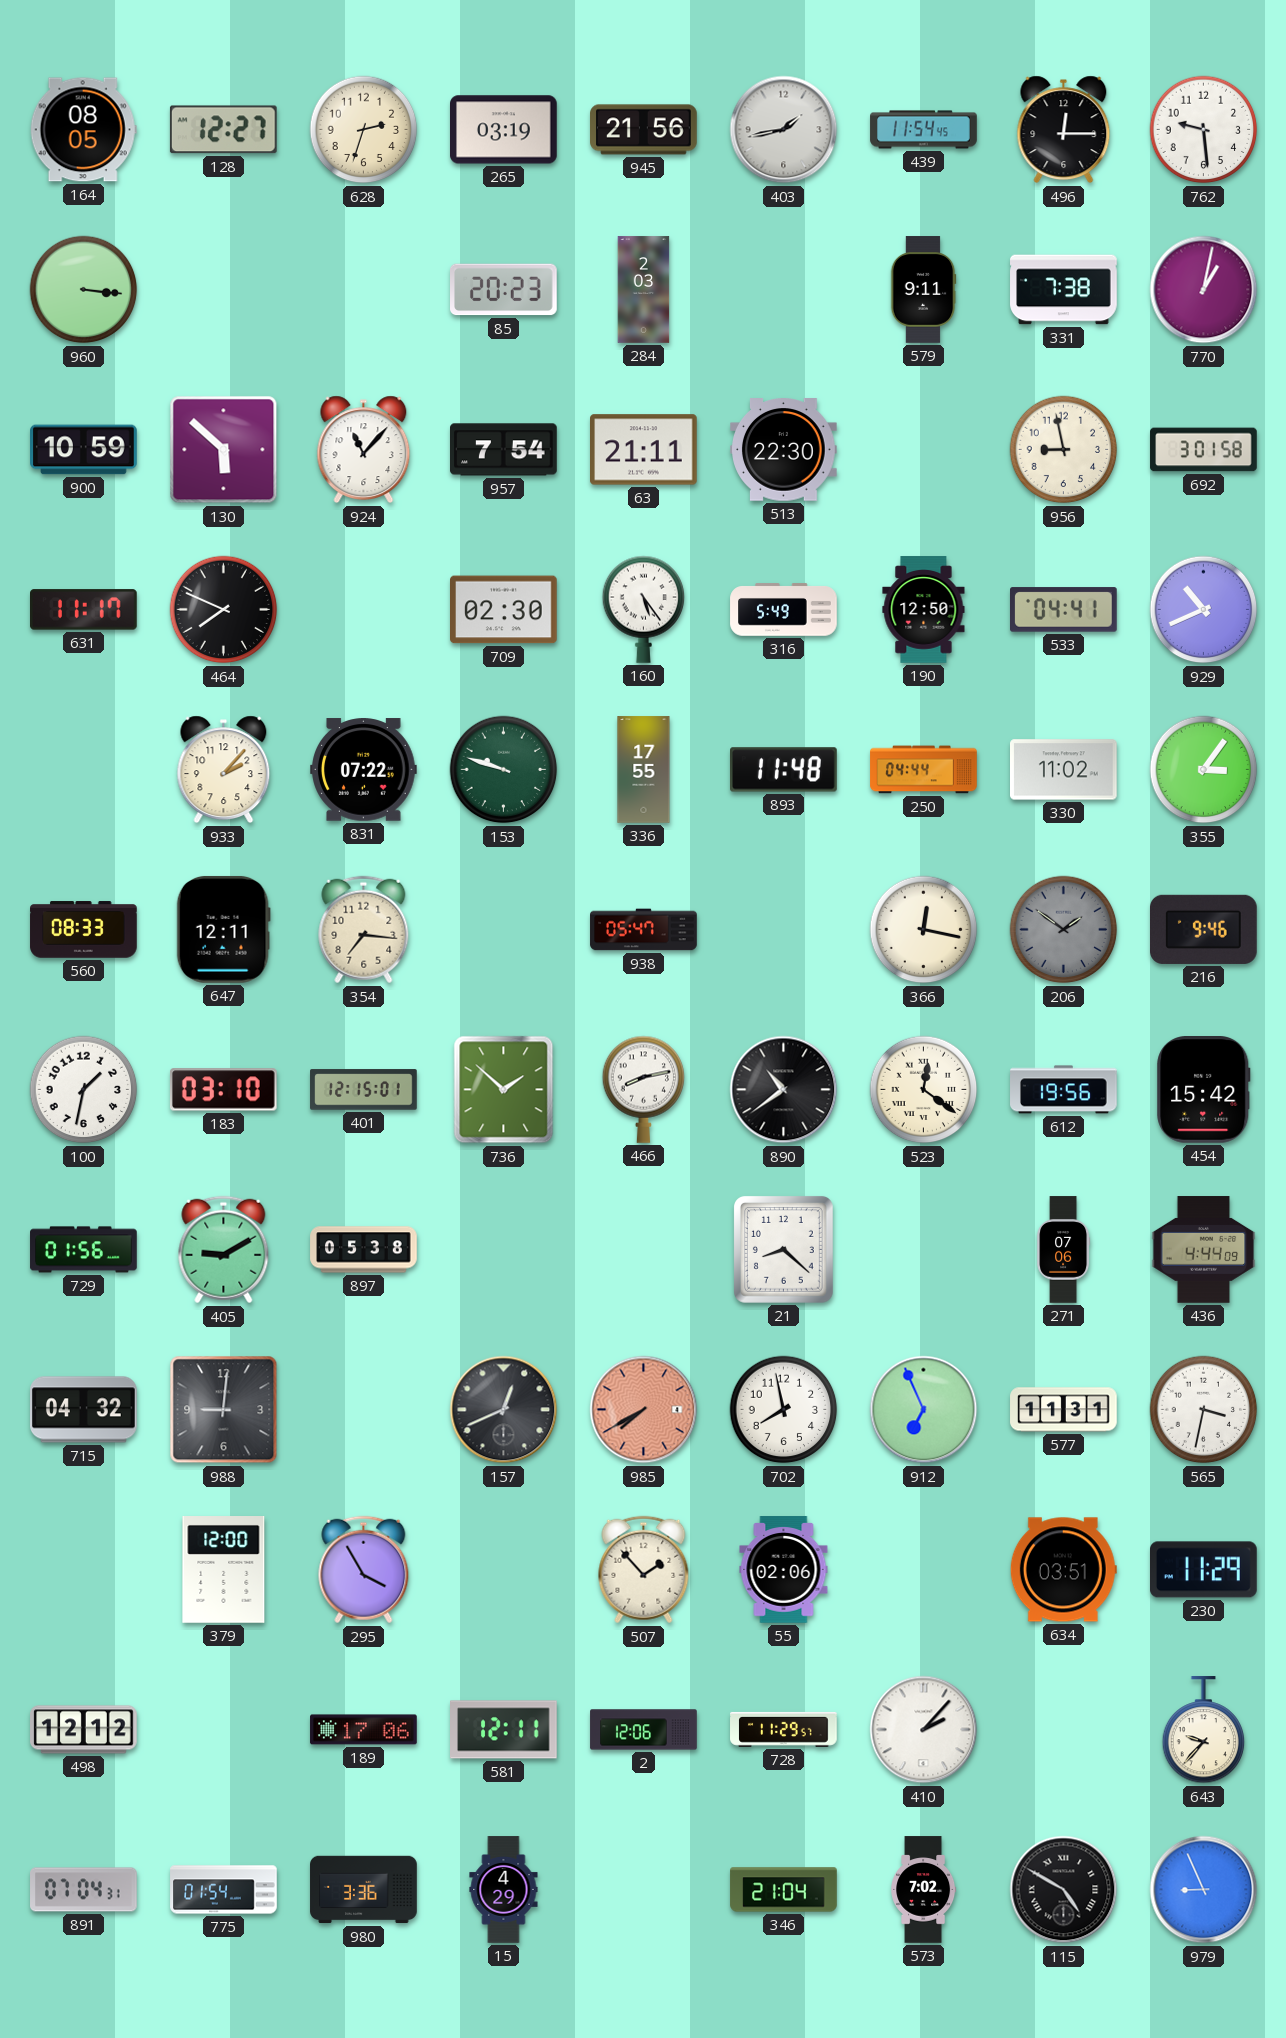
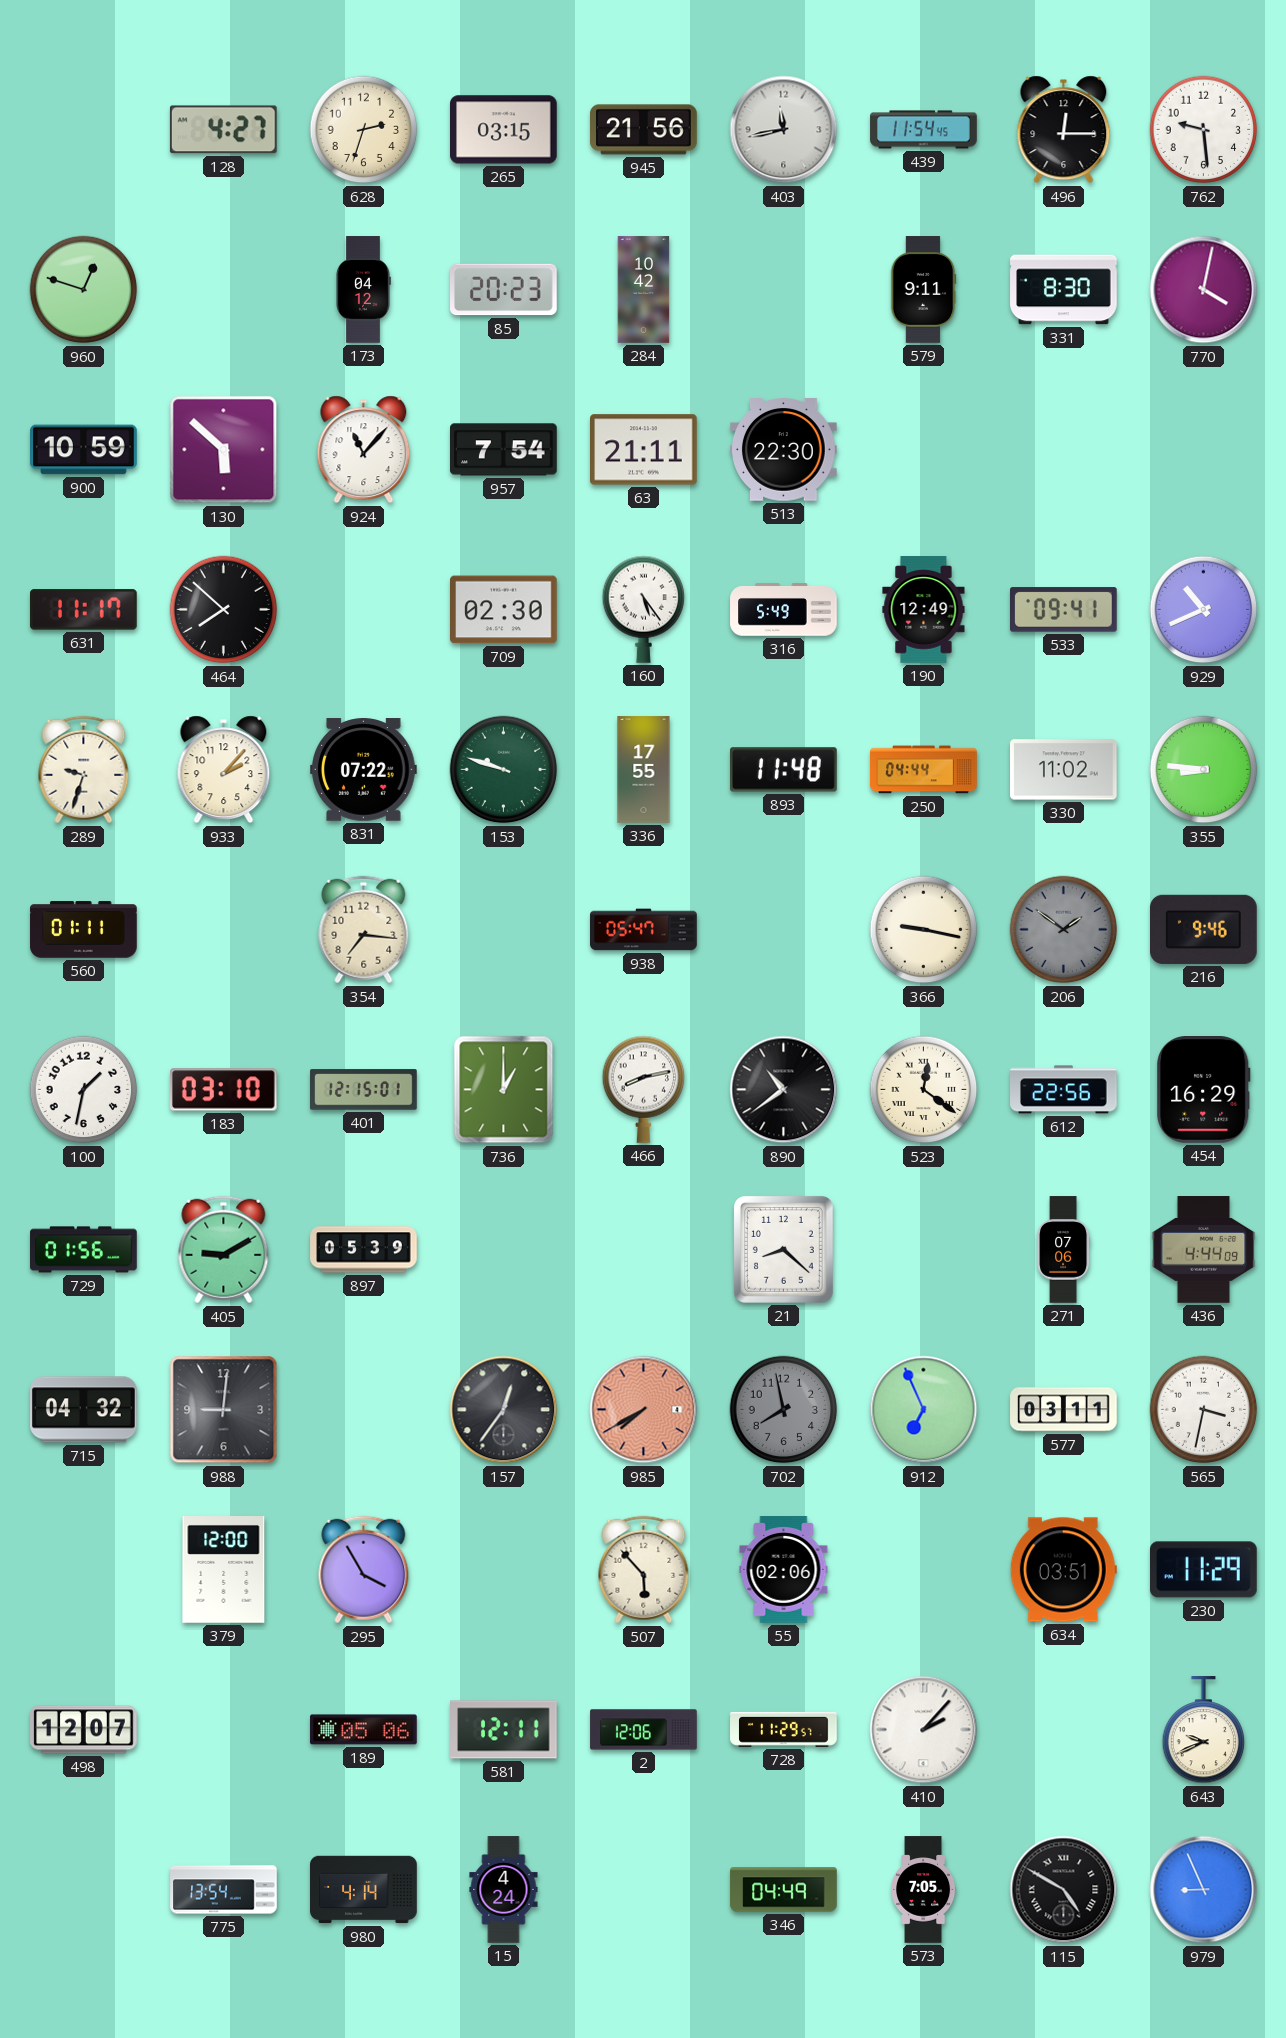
164: 08:05 -> none
128: 12:27 -> 4:27
265: 03:19 -> 03:15
403: 1:43 -> 11:43
960: 3:16 -> 12:48
173: none -> 04:12
284: 2:03 -> 10:42
331: 7:38 -> 8:30
770: 1:02 -> 4:02
956: 8:58 -> none
692: 3:01 -> none
464: 7:49 -> 7:52
190: 12:50 -> 12:49
533: 04:41 -> 09:41
289: none -> 9:33
355: 3:06 -> 8:46
560: 08:33 -> 01:11
647: 12:11 -> none
366: 12:17 -> 9:17
736: 1:52 -> 1:00
612: 19:56 -> 22:56
454: 15:42 -> 16:29
897: 05:38 -> 05:39
157: 12:41 -> 12:36
702 dial: white -> grey
577: 11:31 -> 03:11
507: 1:53 -> 5:53
498: 12:12 -> 12:07
189: 17:06 -> 05:06
643: 9:37 -> 9:41
891: 07:04 -> none
775: 01:54 -> 13:54
980: 3:36 -> 4:14
15: 4:29 -> 4:24
346: 21:04 -> 04:49
573: 7:02 -> 7:05
